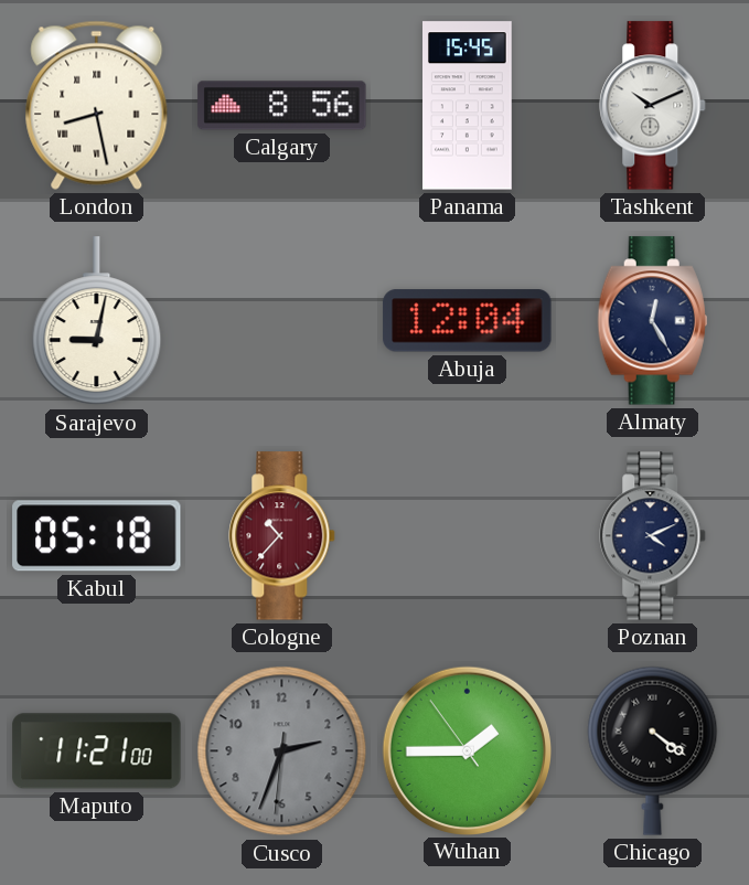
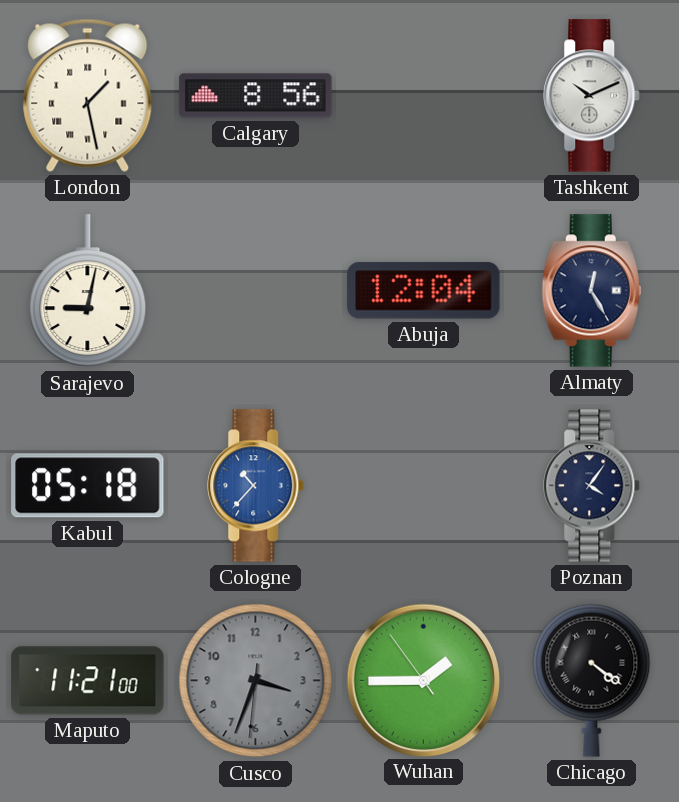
London: 8:28 -> 1:28
Panama: 15:45 -> none
Cologne dial: burgundy -> blue
Poznan: 4:11 -> 4:06
Cusco: 2:33 -> 3:33
